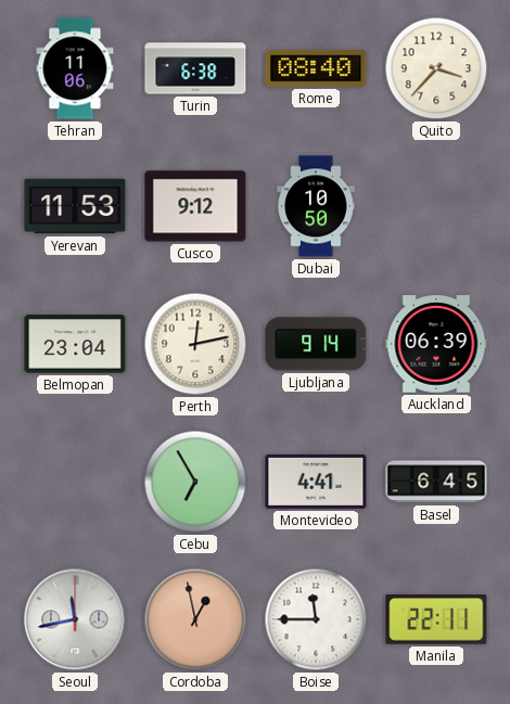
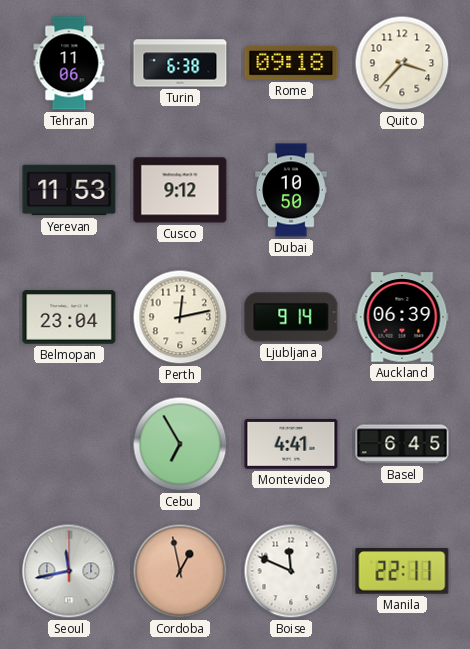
Rome: 08:40 -> 09:18
Boise: 11:45 -> 11:49
